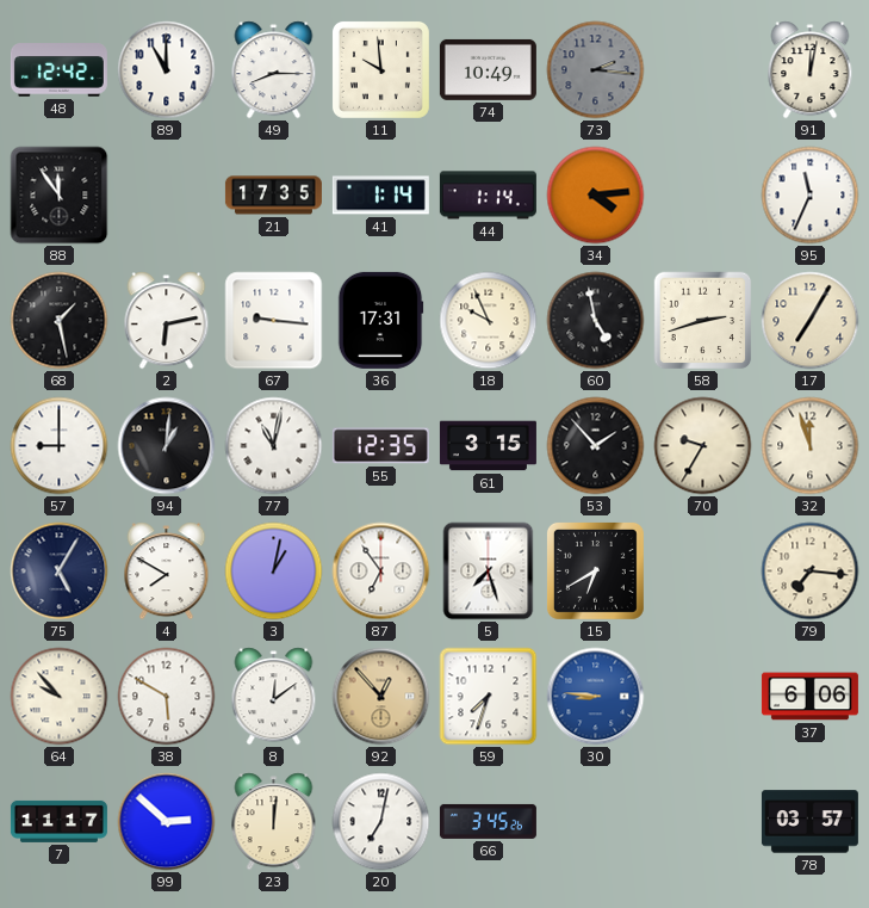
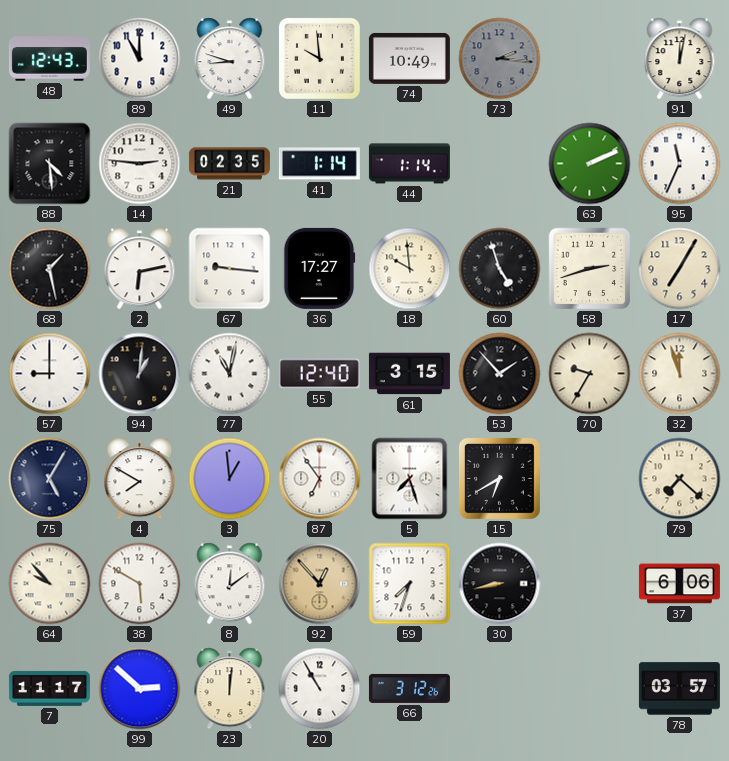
48: 12:42 -> 12:43
49: 8:15 -> 8:48
88: 11:54 -> 4:29
14: none -> 2:46
21: 17:35 -> 02:35
34: 4:14 -> none
63: none -> 2:11
36: 17:31 -> 17:27
18: 9:56 -> 9:59
60: 4:58 -> 4:57
55: 12:35 -> 12:40
3: 1:02 -> 12:59
79: 7:16 -> 7:22
30: 8:46 -> 8:43
30 dial: blue -> black
20: 7:02 -> 10:55
66: 3:45 -> 3:12
